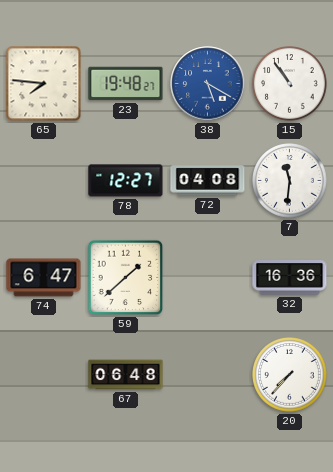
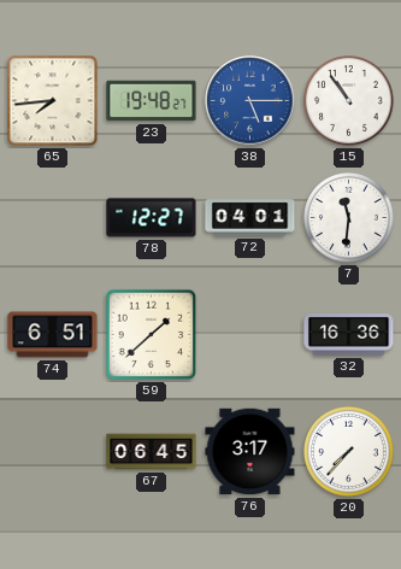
65: 7:46 -> 7:44
38: 5:20 -> 5:15
72: 04:08 -> 04:01
74: 6:47 -> 6:51
67: 06:48 -> 06:45
76: none -> 3:17
